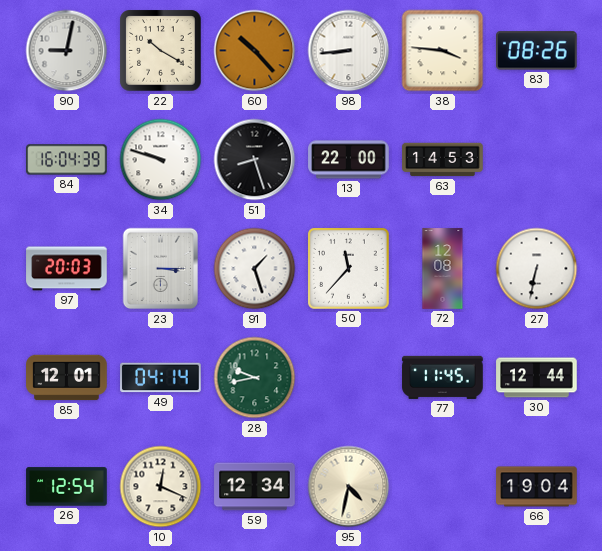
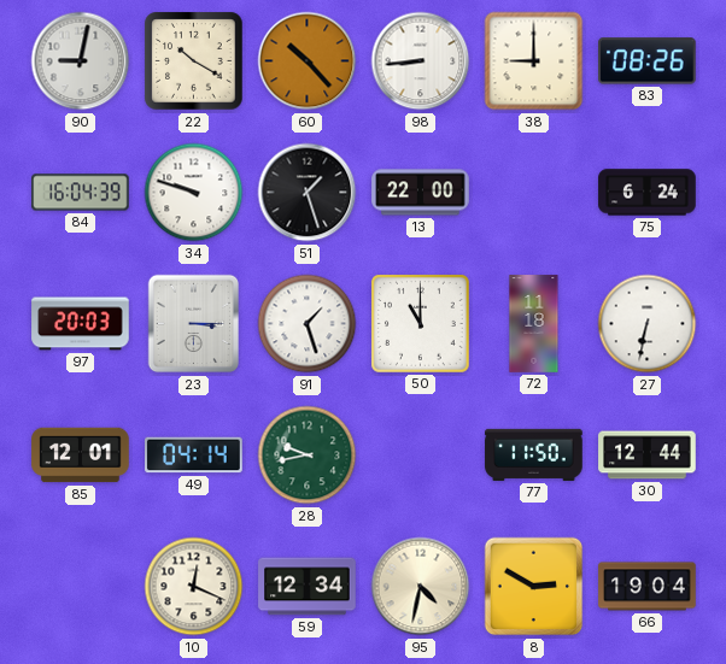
38: 3:46 -> 9:00
51: 8:27 -> 1:27
63: 14:53 -> none
75: none -> 6:24
50: 11:37 -> 11:00
72: 12:08 -> 11:18
77: 11:45 -> 11:50
26: 12:54 -> none
8: none -> 2:50
